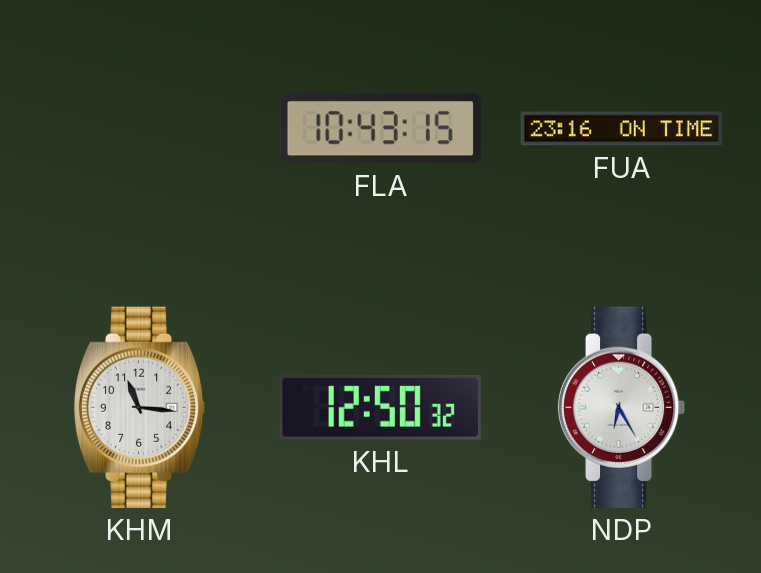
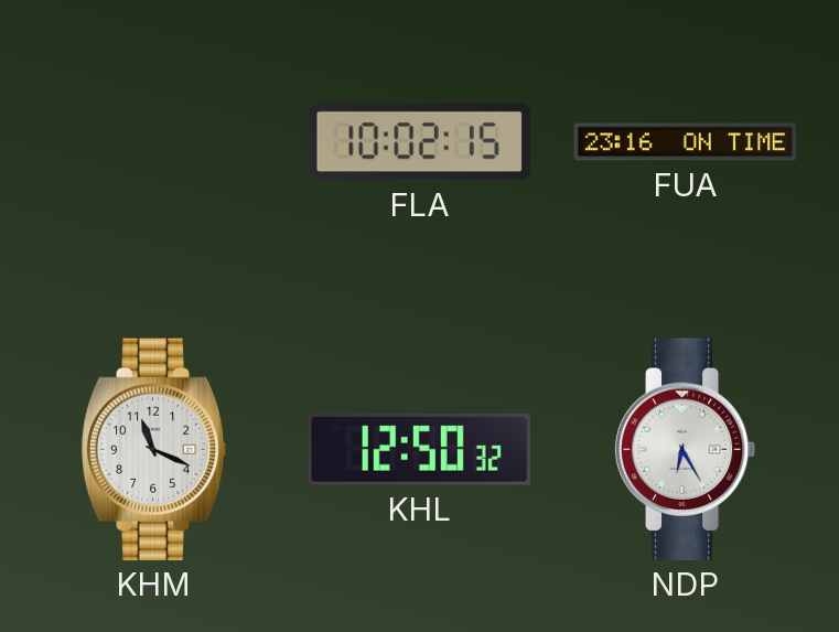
FLA: 10:43 -> 10:02
KHM: 11:16 -> 11:19
